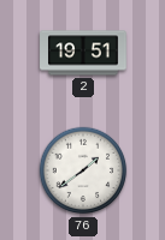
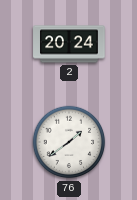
2: 19:51 -> 20:24
